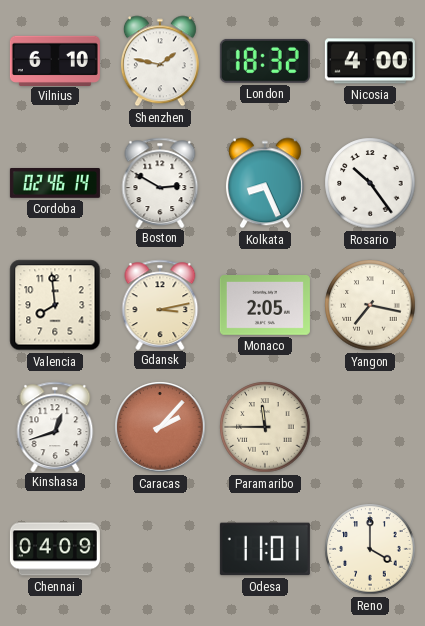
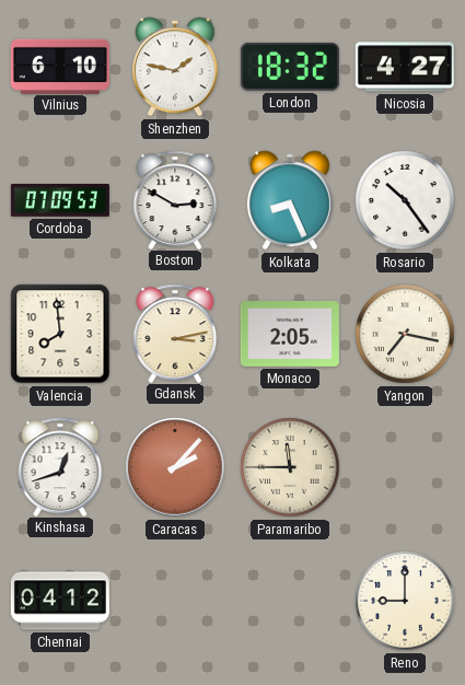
Nicosia: 4:00 -> 4:27
Cordoba: 02:46 -> 07:09
Chennai: 04:09 -> 04:12
Odesa: 11:01 -> none
Reno: 4:00 -> 9:00
